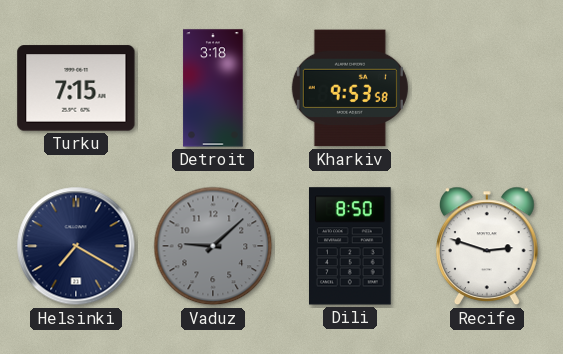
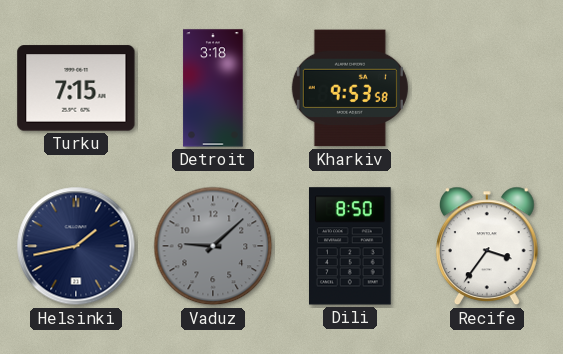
Helsinki: 7:20 -> 1:43
Recife: 2:48 -> 3:36
